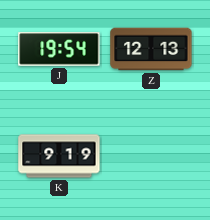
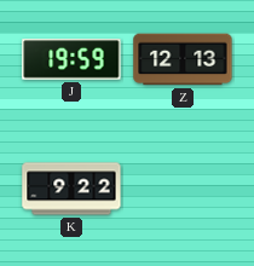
J: 19:54 -> 19:59
K: 9:19 -> 9:22
